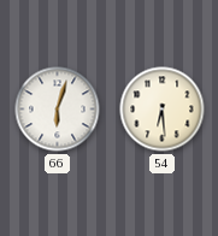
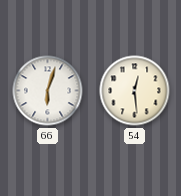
54: 6:29 -> 12:29
